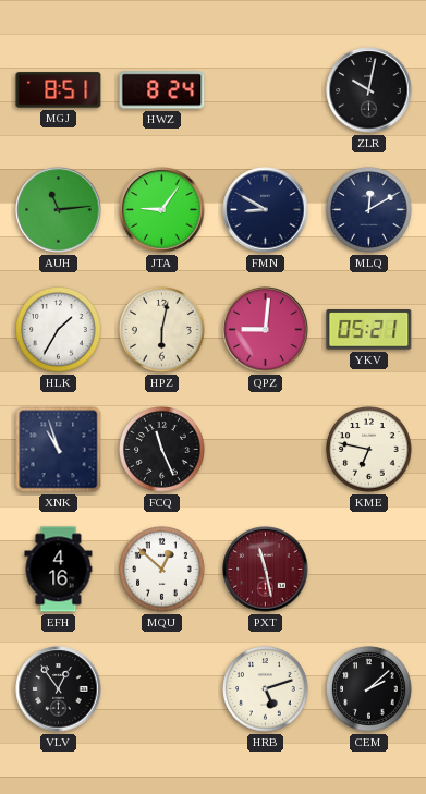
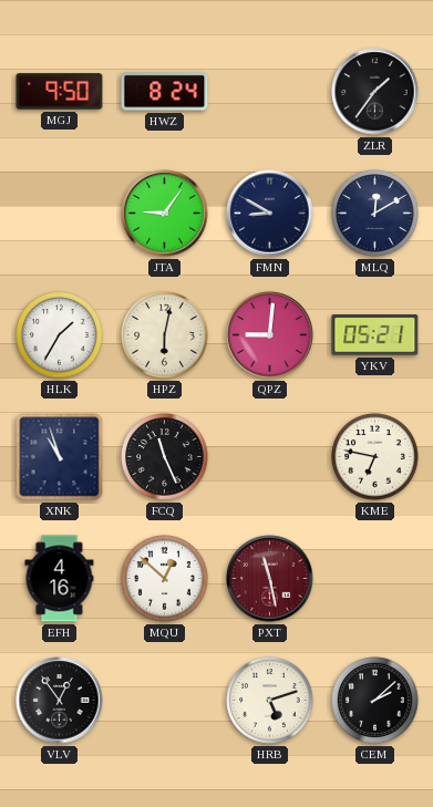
MGJ: 8:51 -> 9:50
ZLR: 10:02 -> 1:36
AUH: 11:14 -> none
